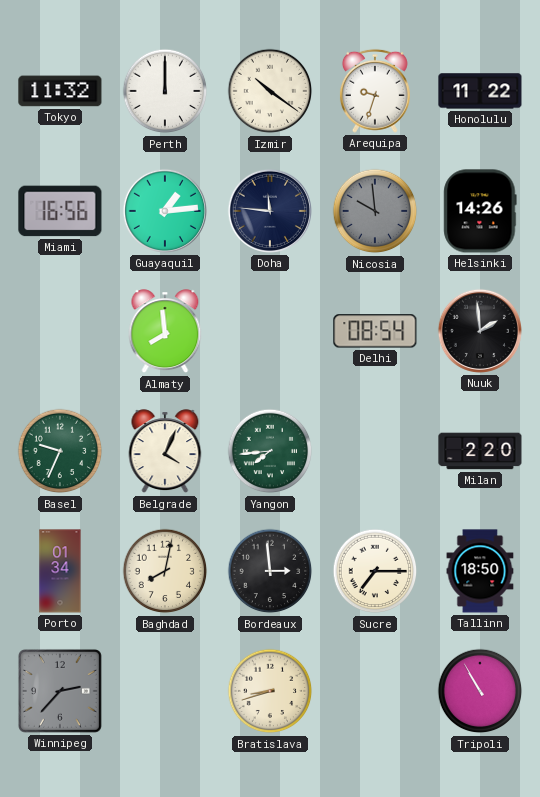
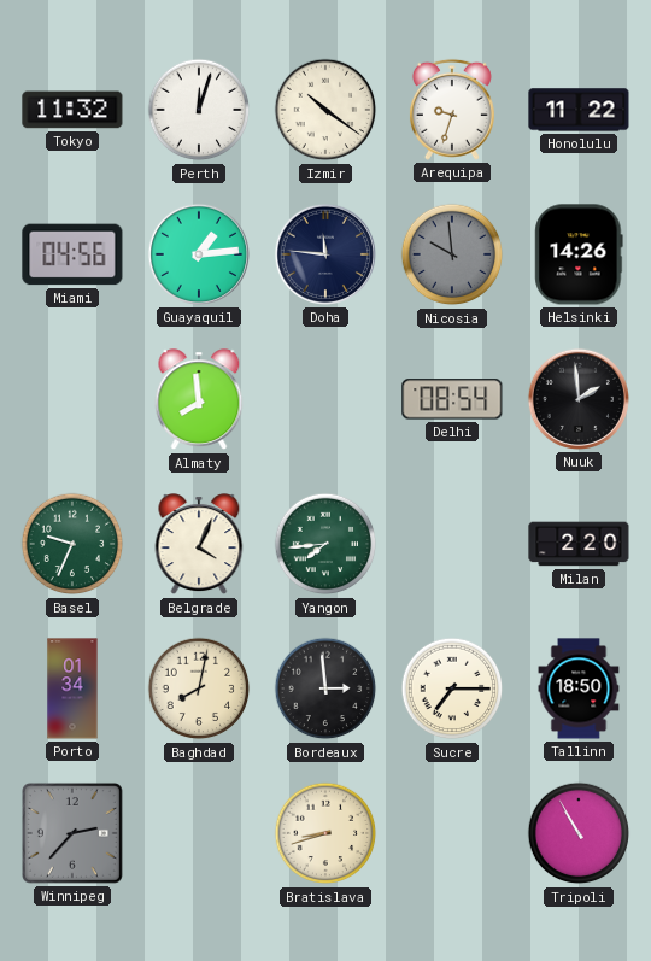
Perth: 12:00 -> 12:03
Miami: 16:56 -> 04:56
